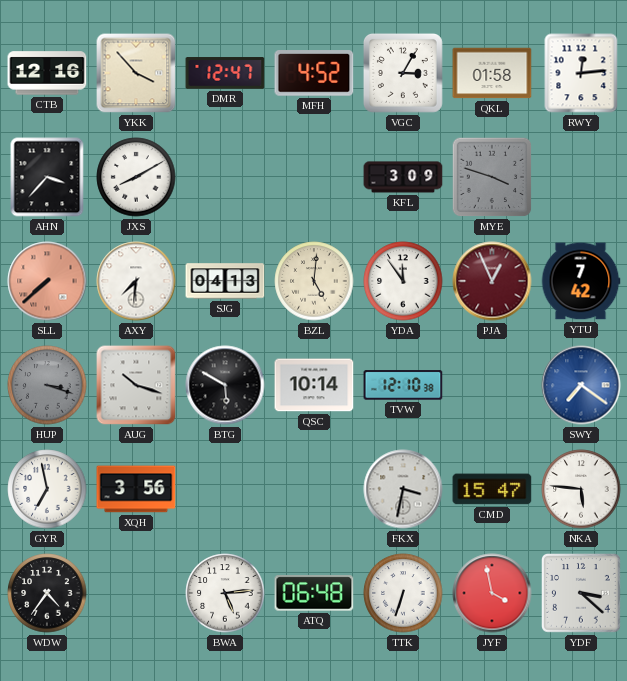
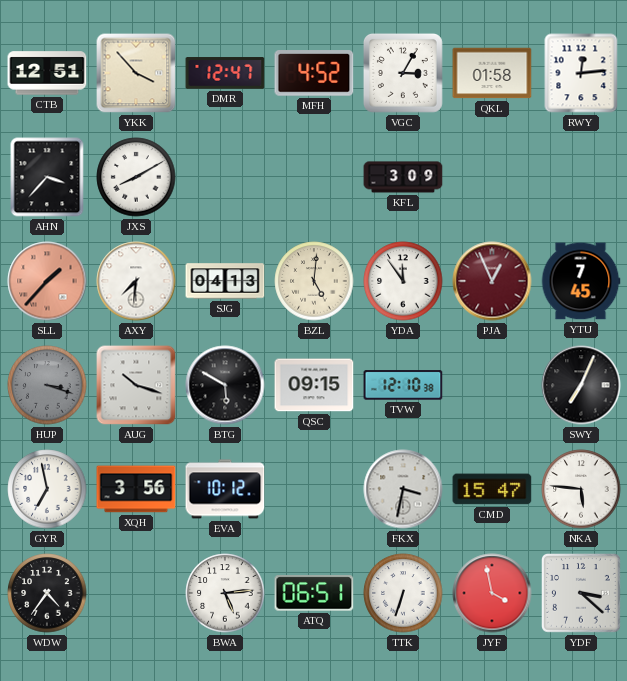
CTB: 12:16 -> 12:51
MYE: 3:48 -> none
SLL: 7:38 -> 1:37
YTU: 7:42 -> 7:45
QSC: 10:14 -> 09:15
SWY: 7:21 -> 7:04
SWY dial: blue -> black
EVA: none -> 10:12
ATQ: 06:48 -> 06:51
